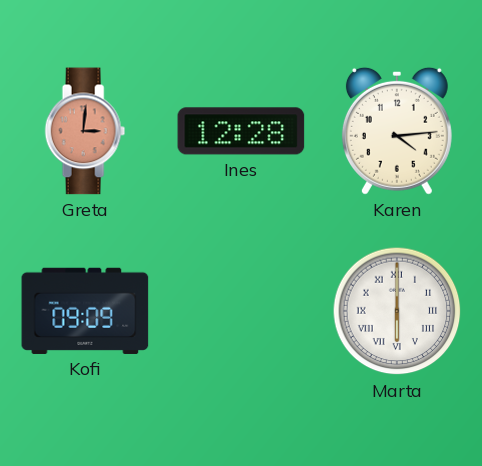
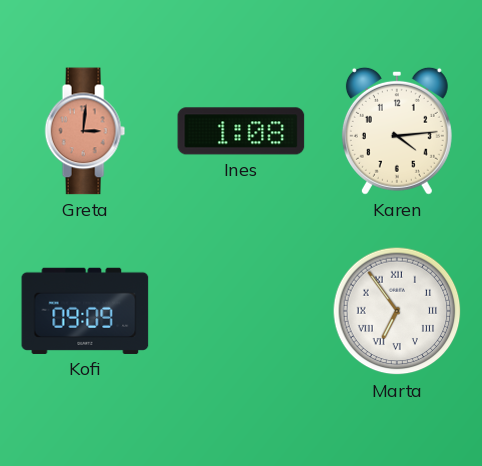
Ines: 12:28 -> 1:08
Marta: 6:00 -> 6:54
